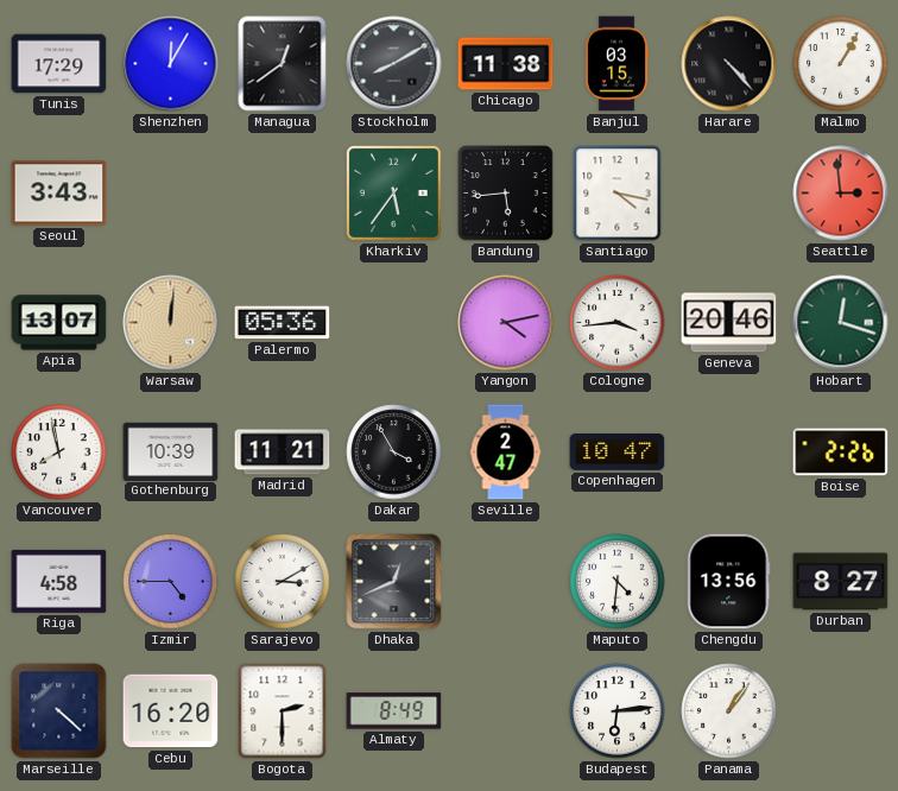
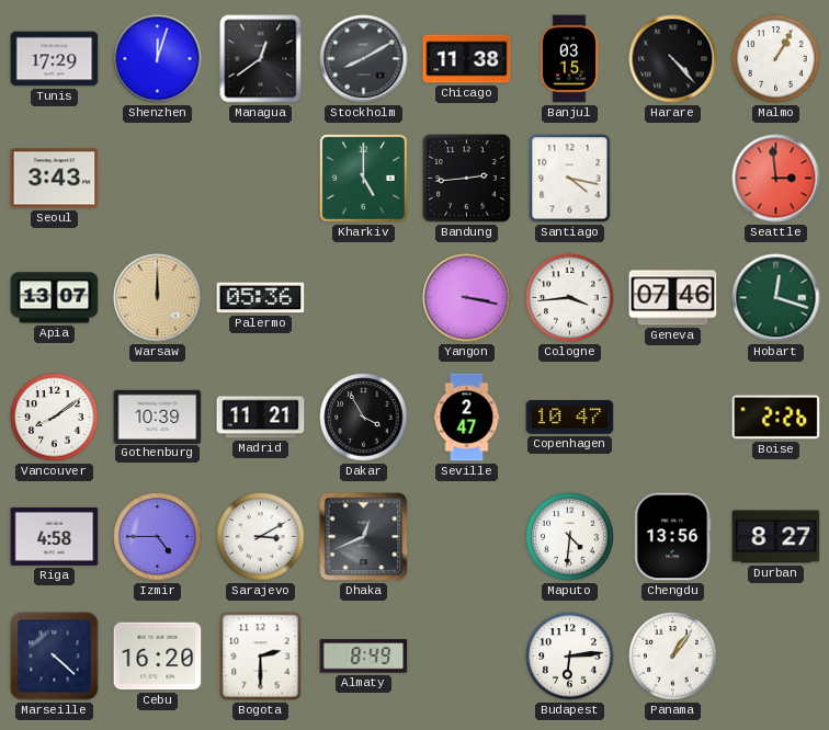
Shenzhen: 12:05 -> 12:03
Kharkiv: 5:36 -> 5:00
Bandung: 5:44 -> 2:44
Warsaw: 12:01 -> 12:00
Yangon: 4:13 -> 3:17
Geneva: 20:46 -> 07:46
Vancouver: 7:58 -> 8:09
